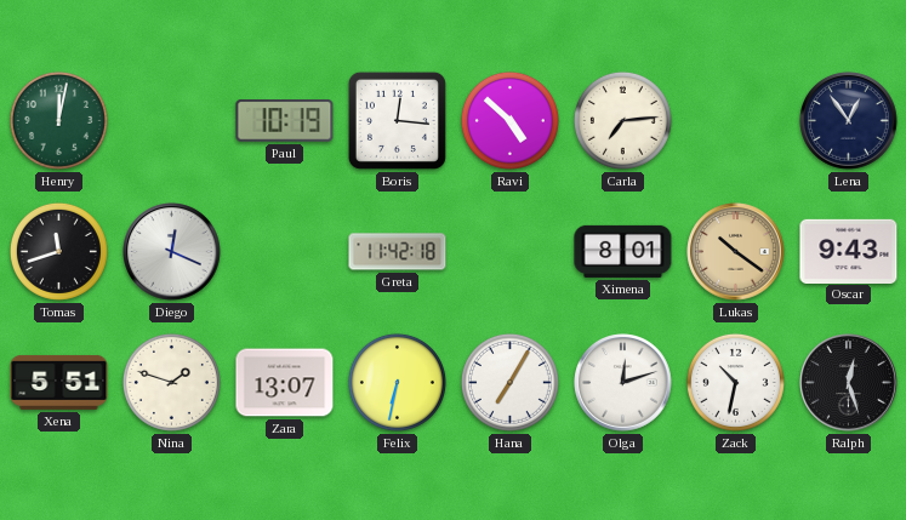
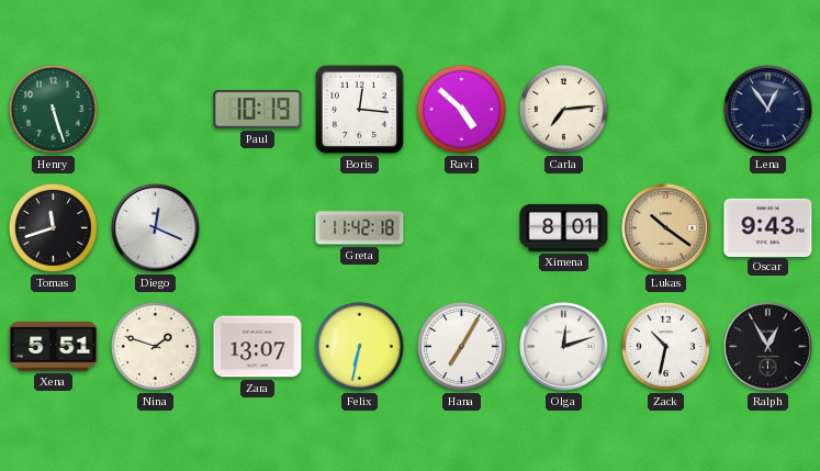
Henry: 12:02 -> 5:27
Ralph: 12:27 -> 12:55
